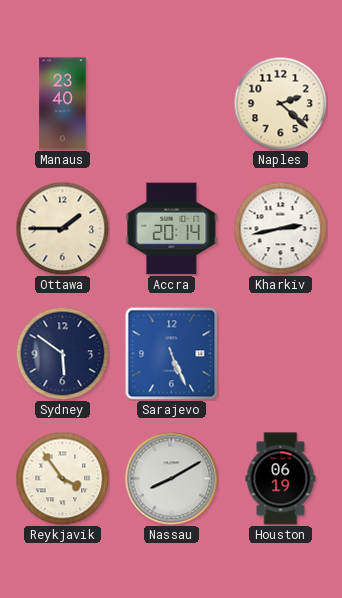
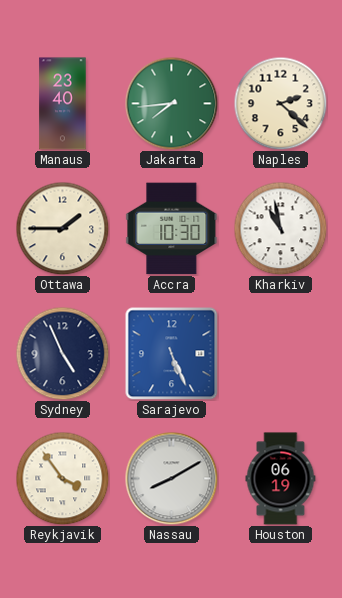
Jakarta: none -> 7:44
Accra: 20:14 -> 10:30
Kharkiv: 2:43 -> 10:58
Sydney: 5:51 -> 4:56
